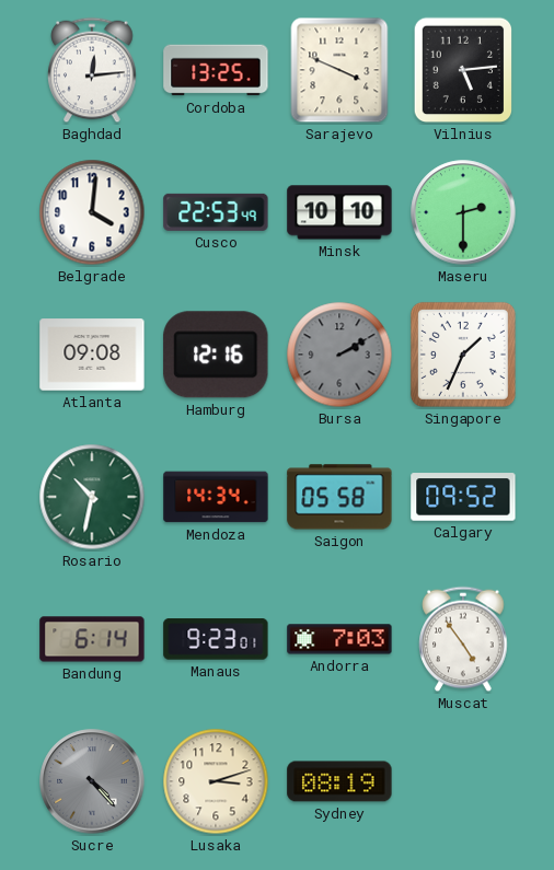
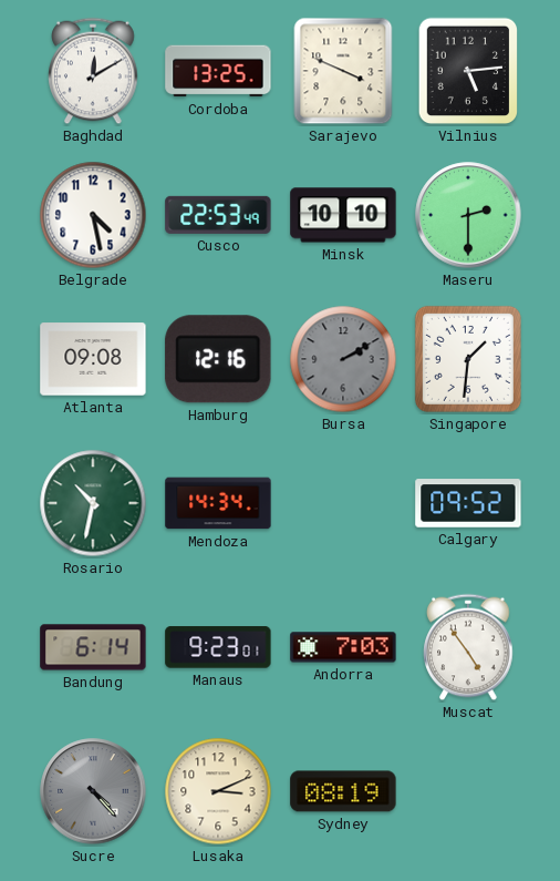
Baghdad: 12:14 -> 12:10
Belgrade: 4:01 -> 4:28
Singapore: 1:34 -> 1:31
Saigon: 05:58 -> none
Lusaka: 3:12 -> 3:11
